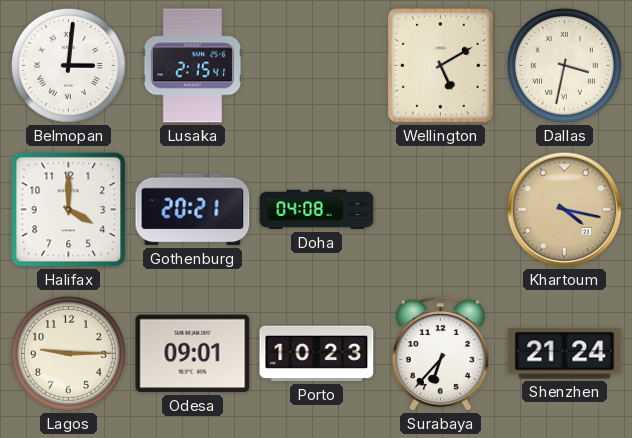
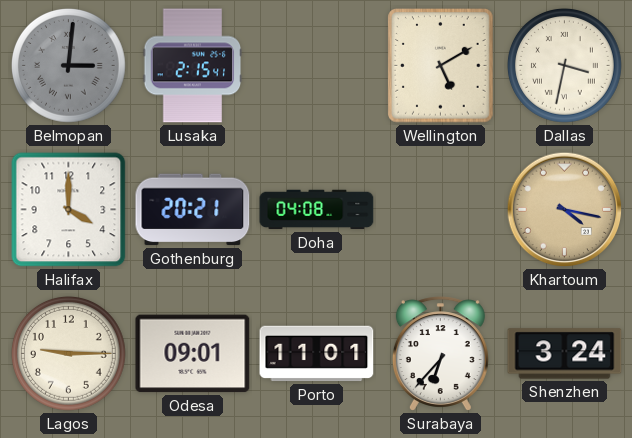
Belmopan dial: white -> grey
Porto: 10:23 -> 11:01
Shenzhen: 21:24 -> 3:24
